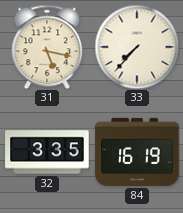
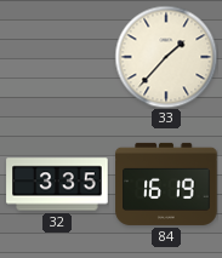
31: 5:17 -> none
33: 7:37 -> 1:37
